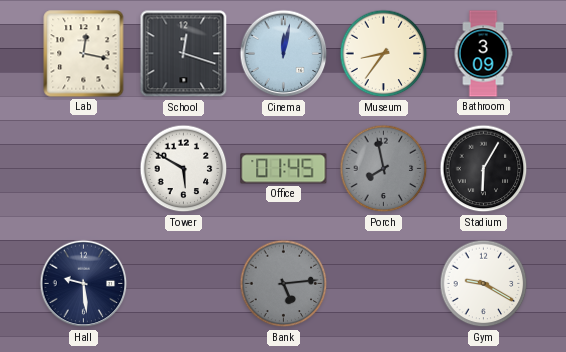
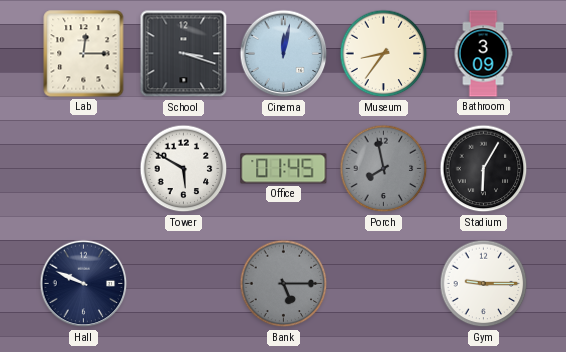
Lab: 12:17 -> 12:15
School: 12:18 -> 3:18
Hall: 9:29 -> 9:49
Bank: 5:14 -> 5:15
Gym: 9:20 -> 9:15
